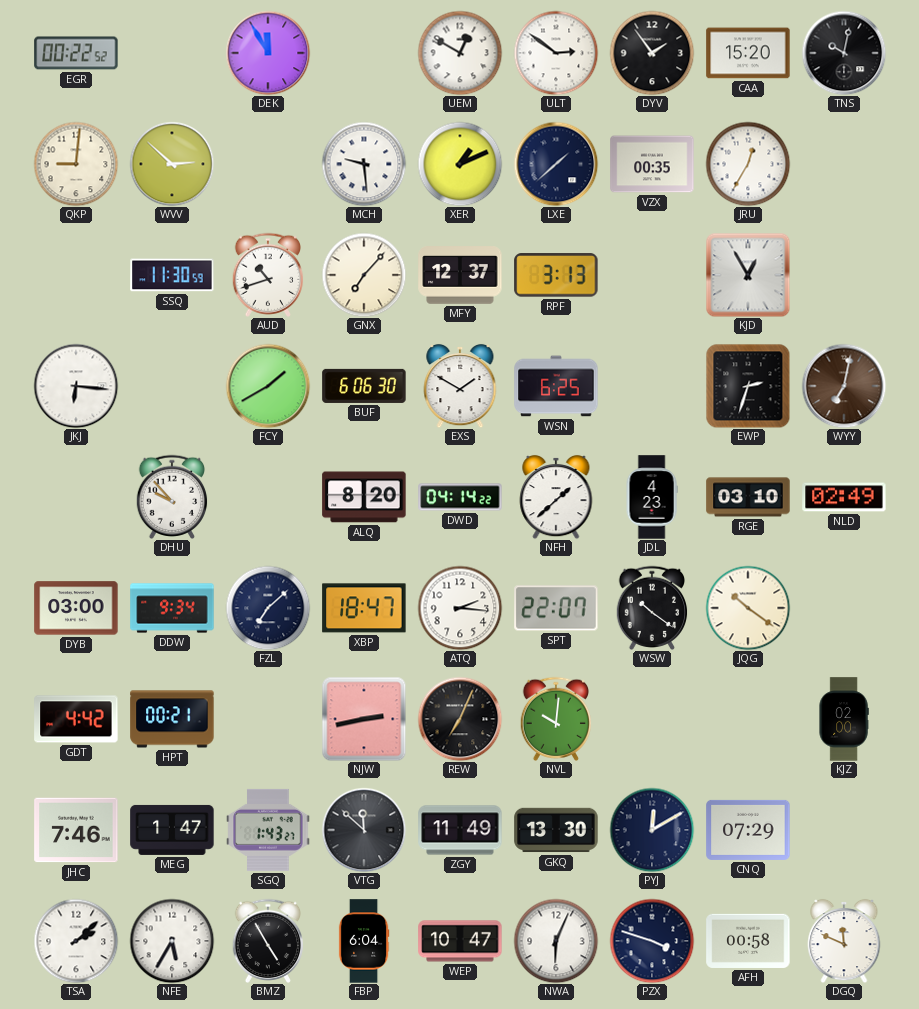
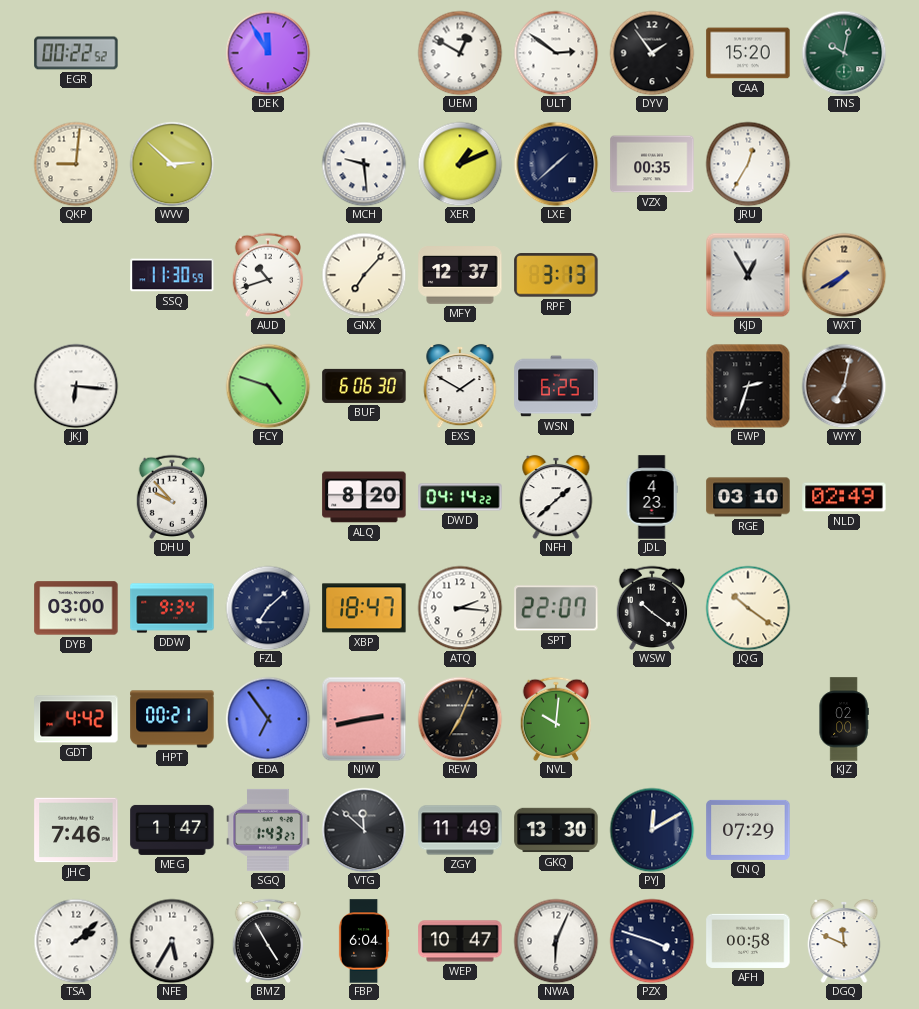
TNS dial: black -> green
WXT: none -> 7:40
FCY: 1:40 -> 4:48
EDA: none -> 6:54
